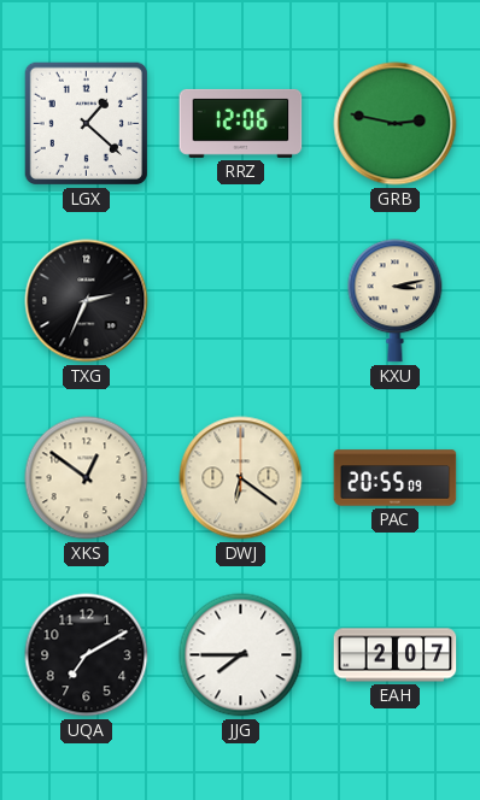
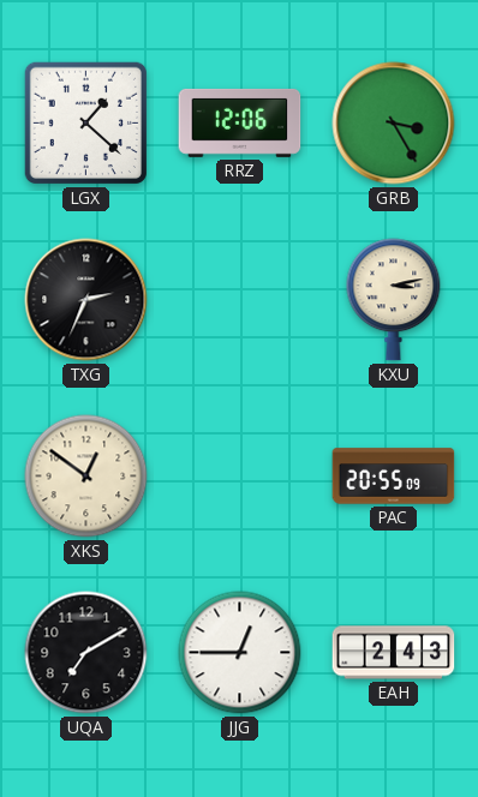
GRB: 2:47 -> 3:25
DWJ: 6:21 -> none
JJG: 7:45 -> 12:45
EAH: 2:07 -> 2:43
